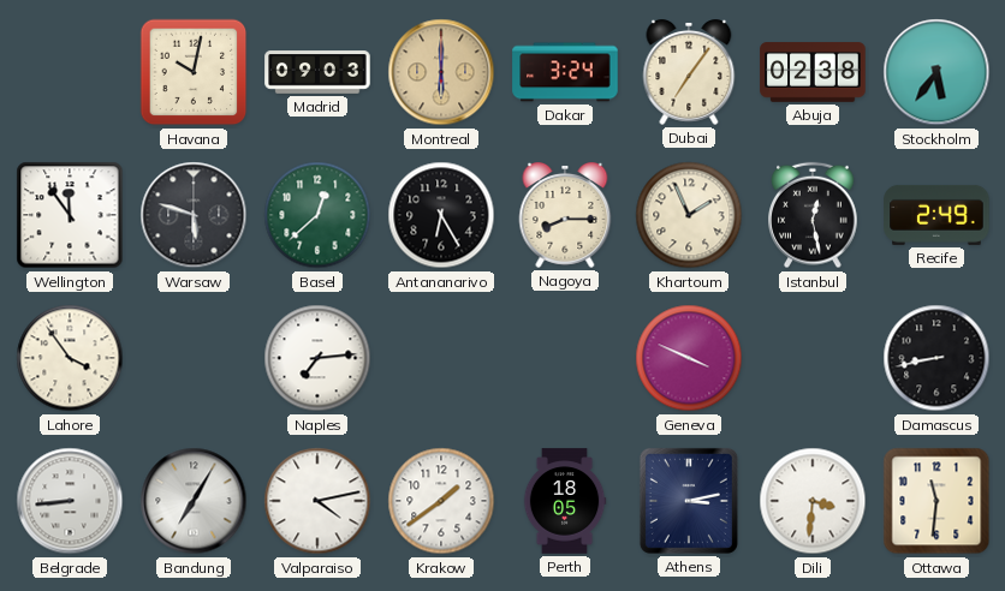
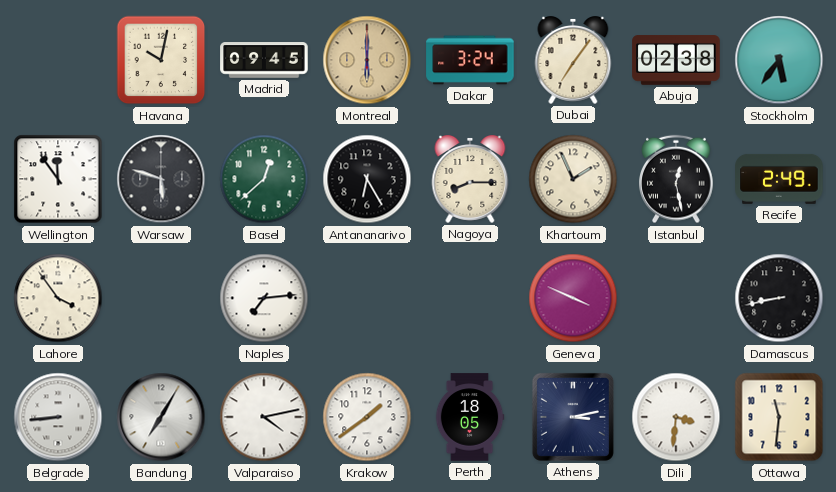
Madrid: 09:03 -> 09:45
